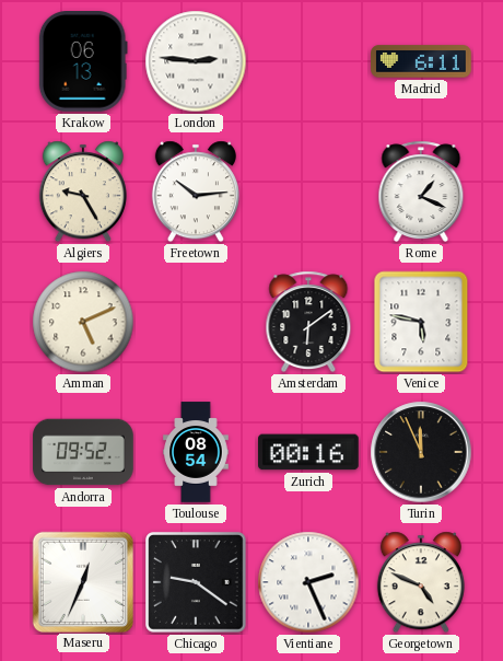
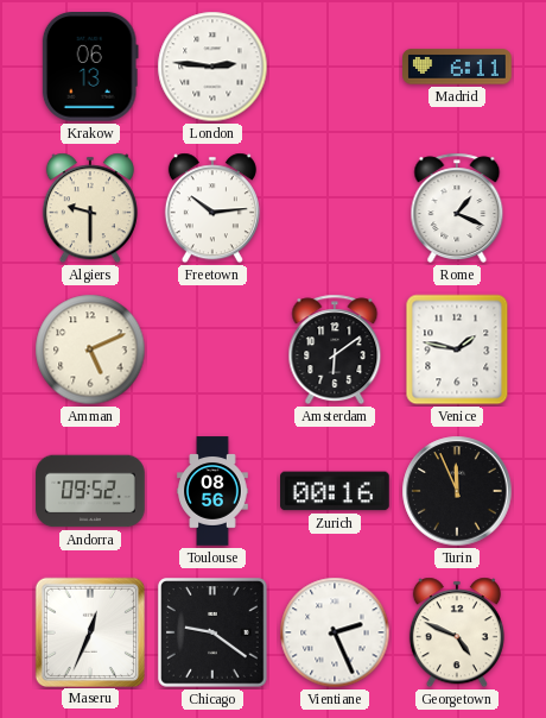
Algiers: 9:25 -> 9:30
Venice: 5:47 -> 1:47
Toulouse: 08:54 -> 08:56
